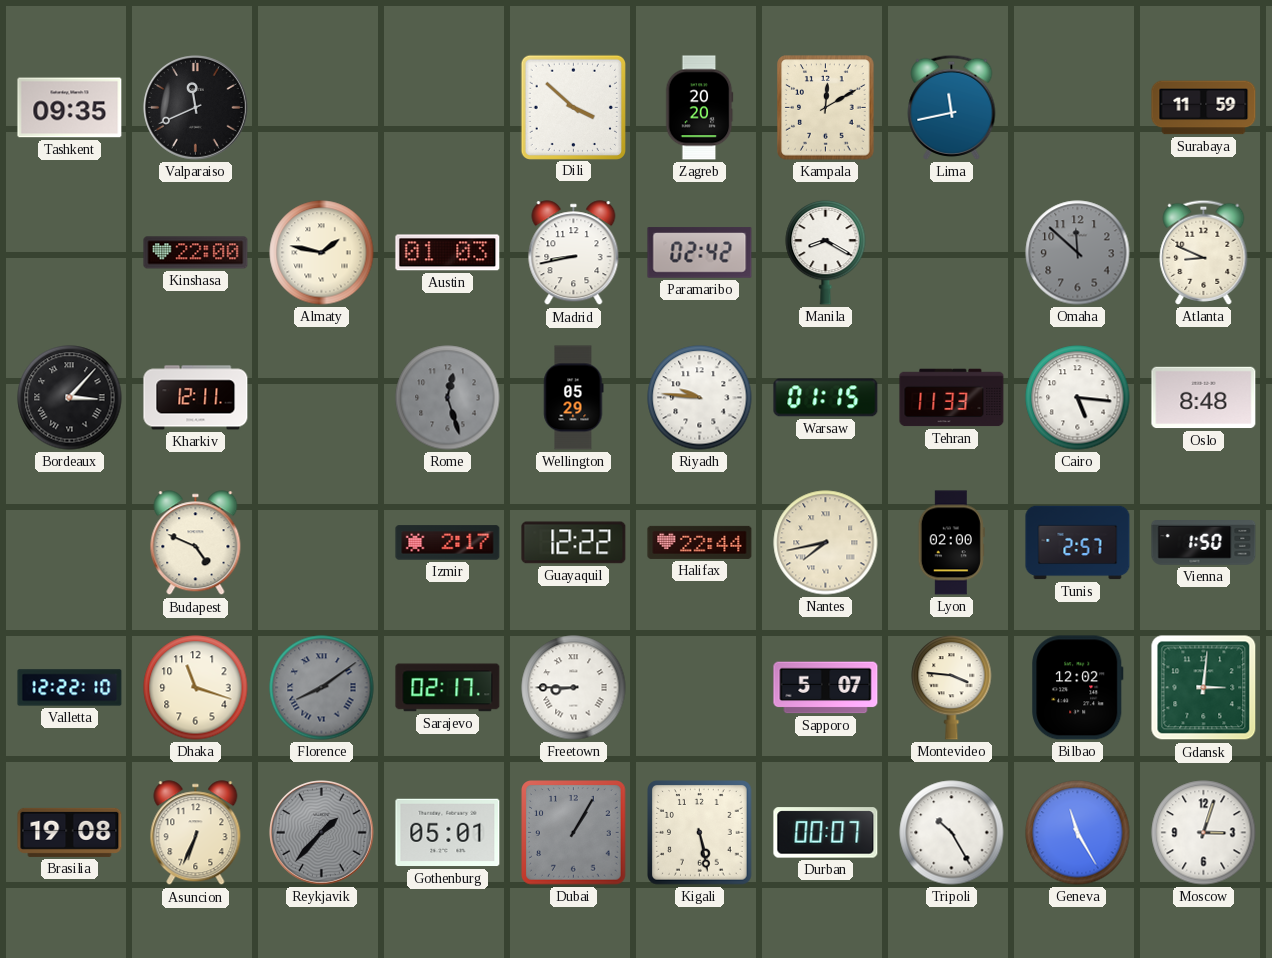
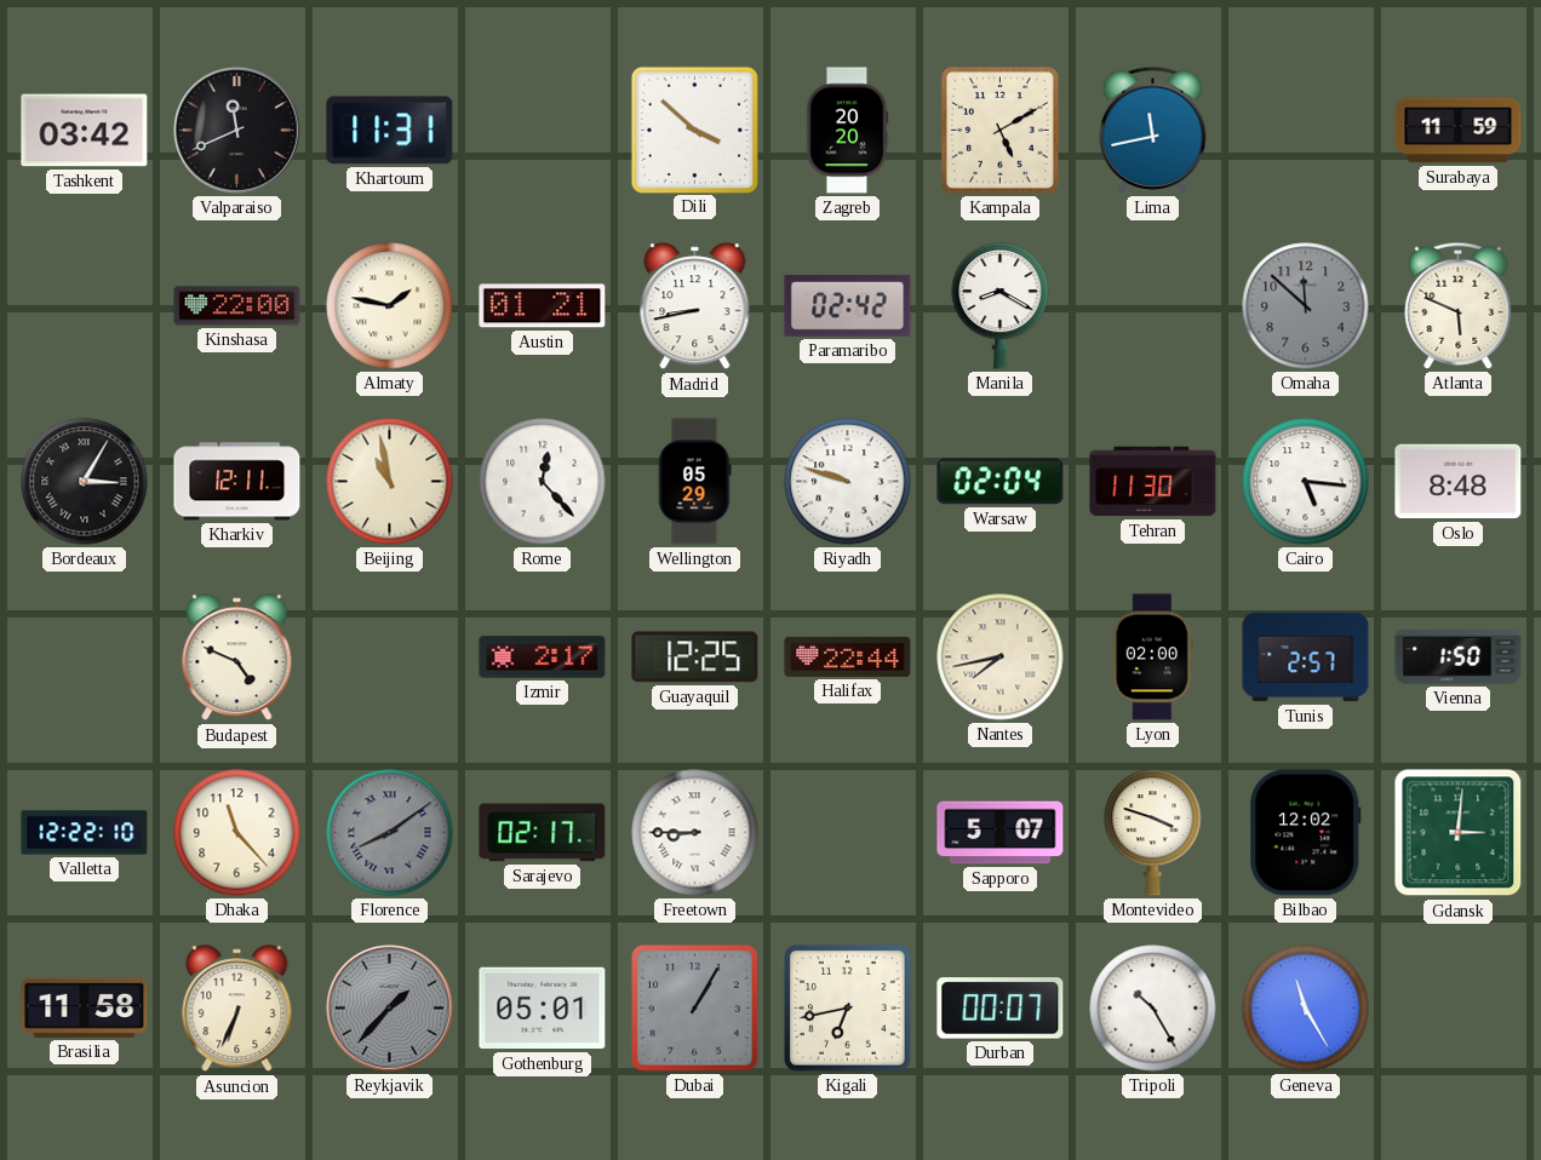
Tashkent: 09:35 -> 03:42
Khartoum: none -> 11:31
Kampala: 12:10 -> 5:10
Austin: 01:03 -> 01:21
Atlanta: 8:49 -> 5:49
Bordeaux: 3:07 -> 3:05
Beijing: none -> 10:58
Rome: 12:27 -> 12:23
Rome dial: grey -> white
Riyadh: 9:46 -> 9:48
Warsaw: 01:15 -> 02:04
Tehran: 11:33 -> 11:30
Guayaquil: 12:22 -> 12:25
Dhaka: 11:18 -> 11:23
Montevideo: 3:46 -> 3:48
Brasilia: 19:08 -> 11:58
Kigali: 5:28 -> 6:43
Moscow: 3:03 -> none
